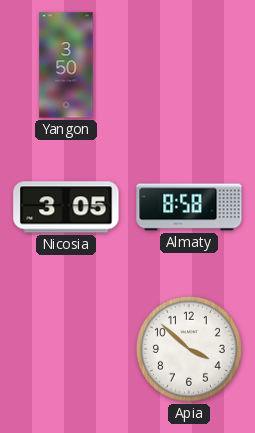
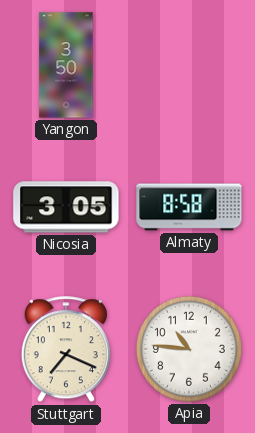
Stuttgart: none -> 7:19
Apia: 3:52 -> 10:46
